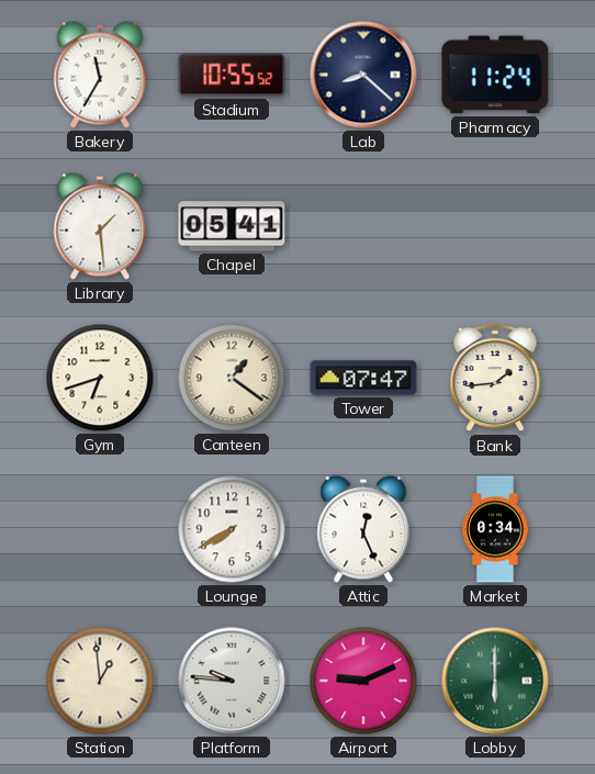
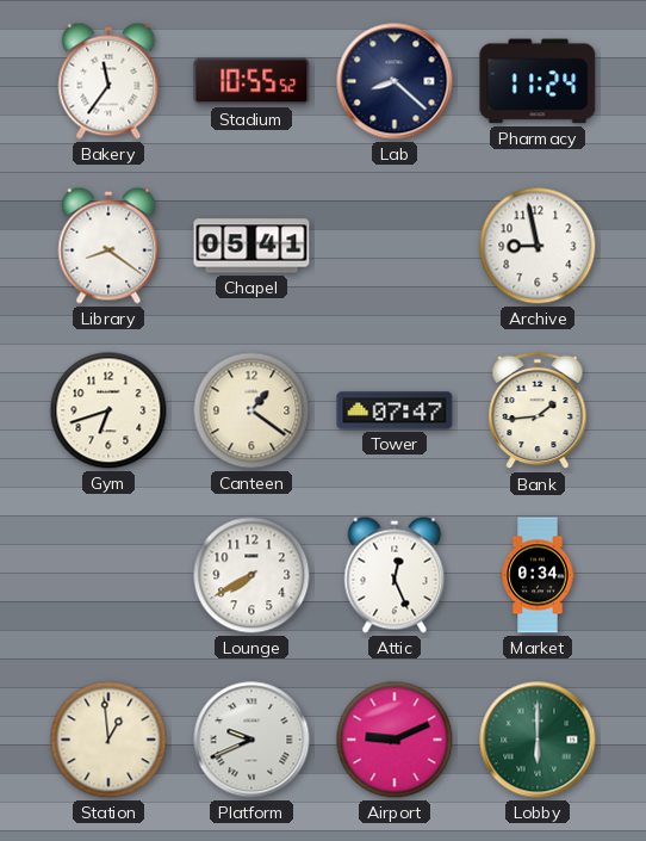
Bakery: 11:35 -> 11:36
Library: 1:29 -> 8:21
Archive: none -> 8:58
Platform: 9:46 -> 9:41
